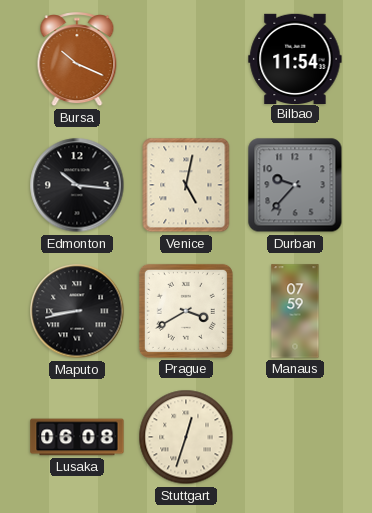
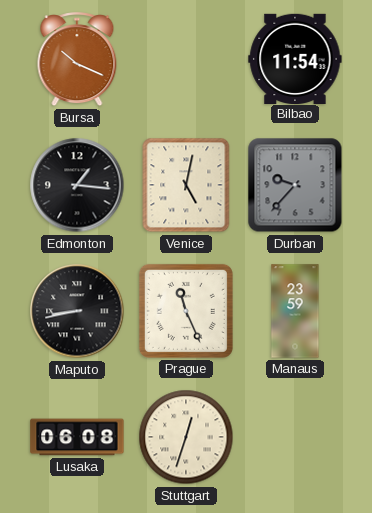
Edmonton: 10:16 -> 1:16
Prague: 3:40 -> 11:26
Manaus: 07:59 -> 23:59
